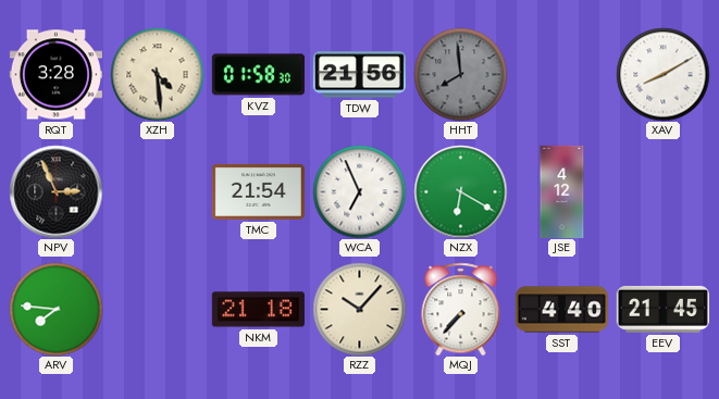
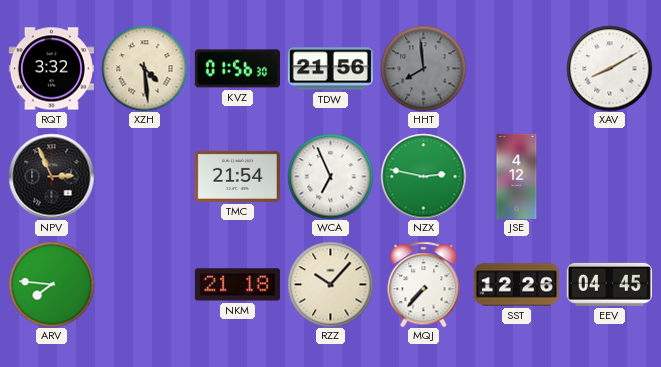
RQT: 3:28 -> 3:32
KVZ: 01:58 -> 01:56
NZX: 6:20 -> 2:47
SST: 4:40 -> 12:26
EEV: 21:45 -> 04:45
